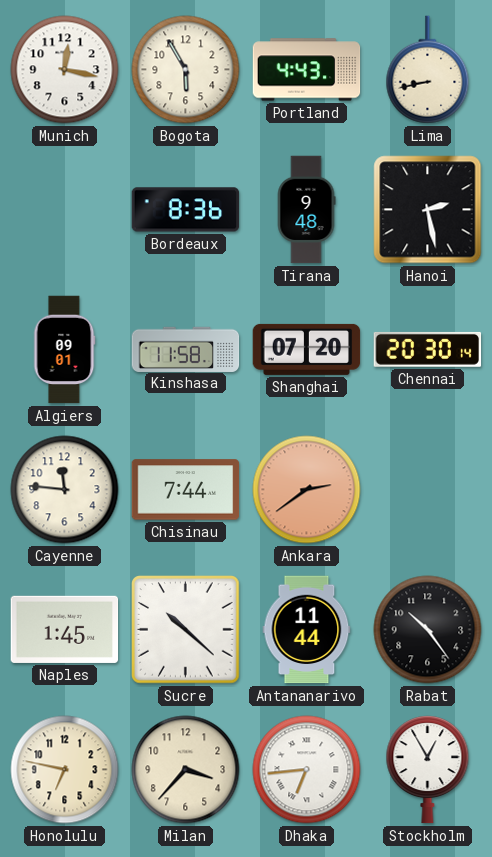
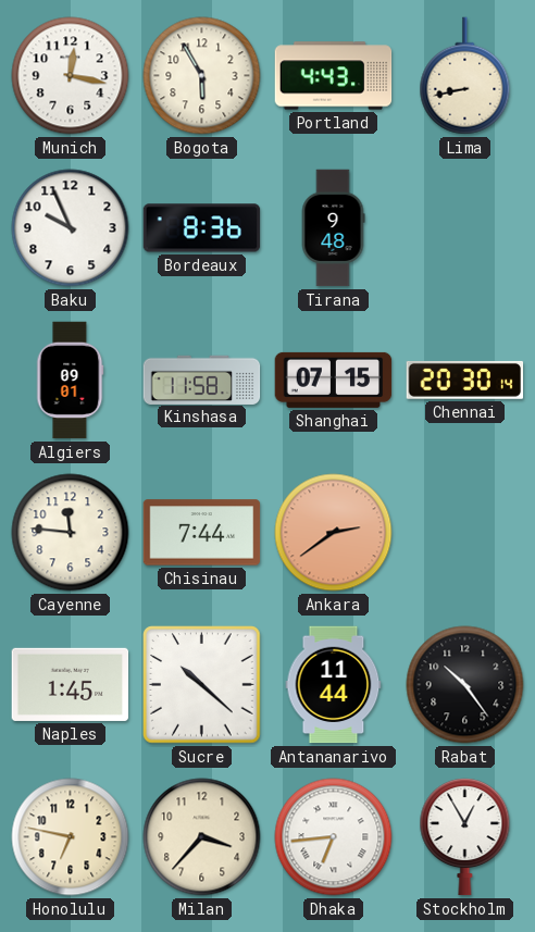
Baku: none -> 9:56
Hanoi: 2:28 -> none
Shanghai: 07:20 -> 07:15
